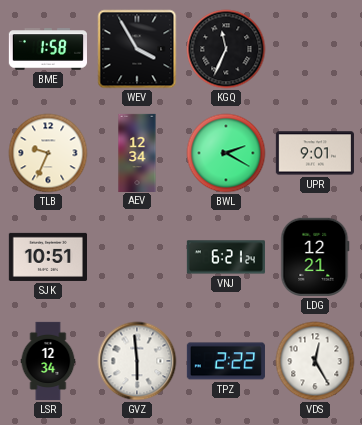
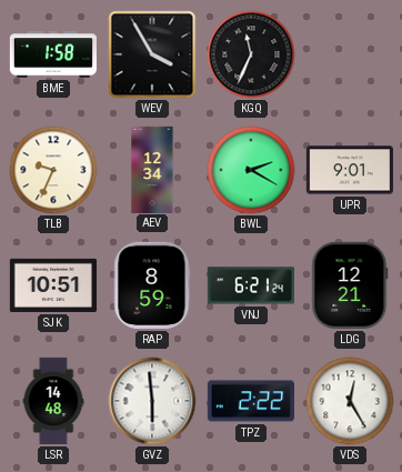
RAP: none -> 8:59
LSR: 12:34 -> 14:48
